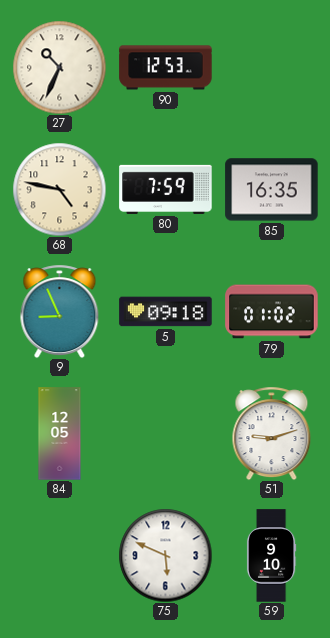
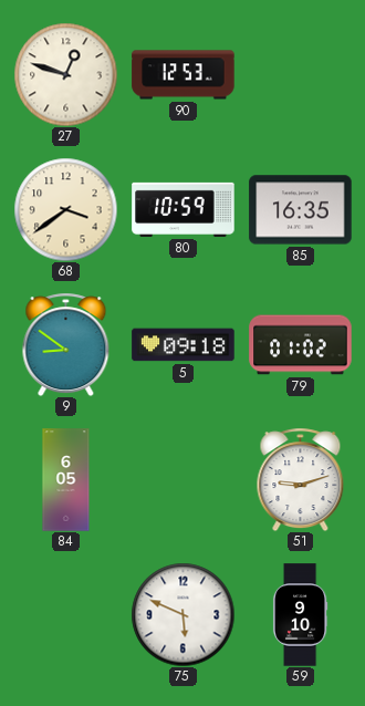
27: 10:34 -> 12:48
68: 4:47 -> 3:39
80: 7:59 -> 10:59
9: 8:56 -> 8:51
84: 12:05 -> 6:05
